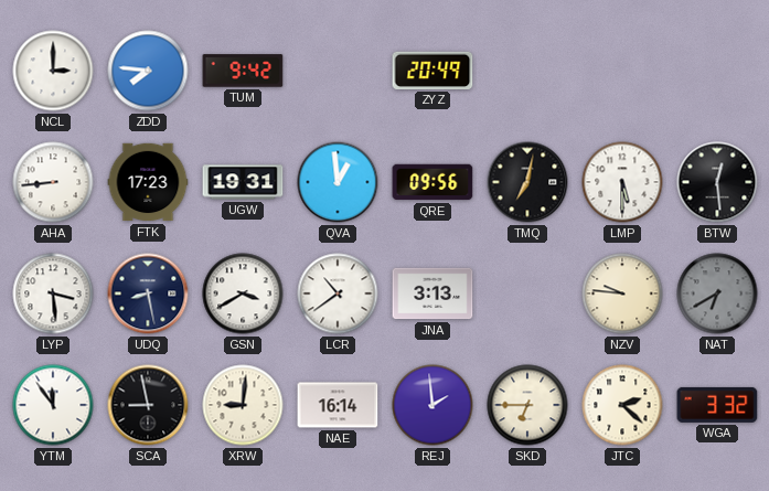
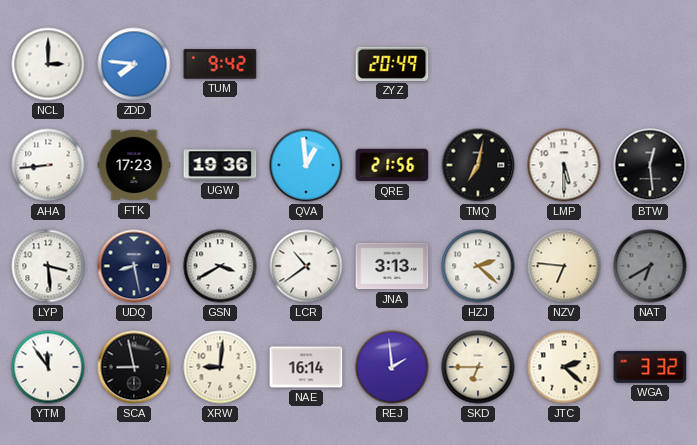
UGW: 19:31 -> 19:36
QRE: 09:56 -> 21:56
HZJ: none -> 2:22
NZV: 9:46 -> 6:46
